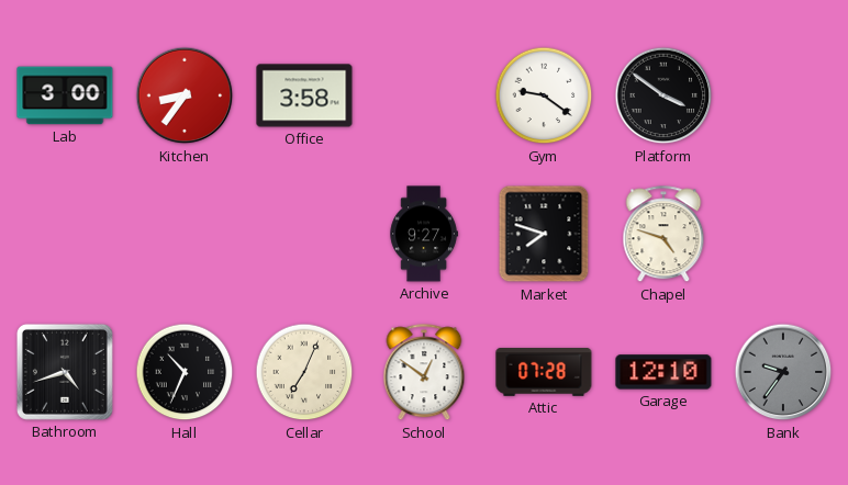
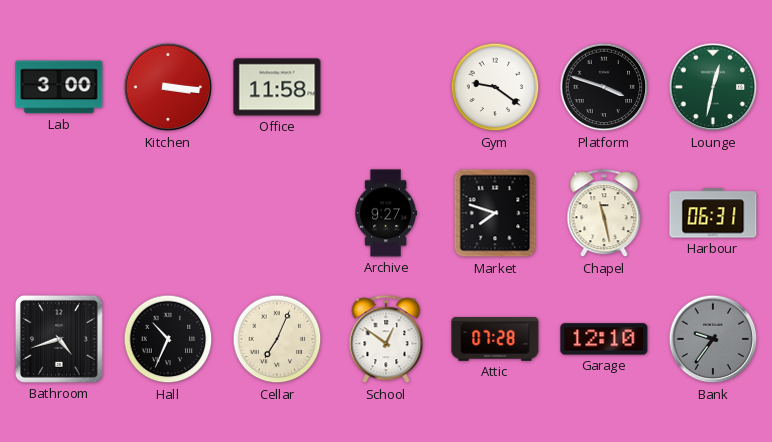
Kitchen: 8:36 -> 3:16
Office: 3:58 -> 11:58
Platform: 3:51 -> 3:48
Lounge: none -> 12:32
Chapel: 4:48 -> 11:28
Harbour: none -> 06:31
